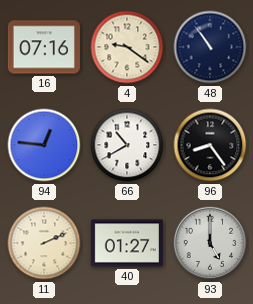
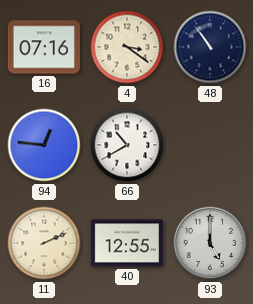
4: 9:21 -> 3:21
96: 8:24 -> none
40: 01:27 -> 12:55
